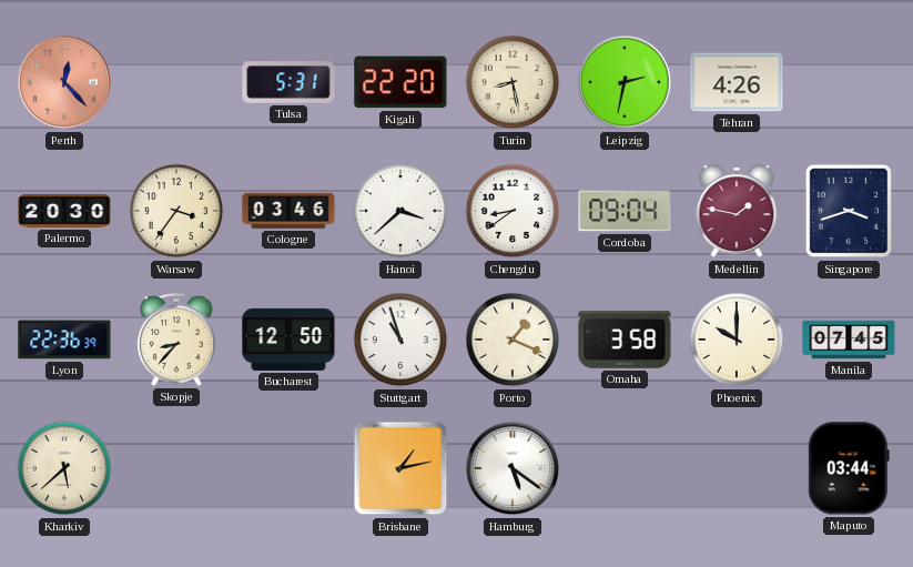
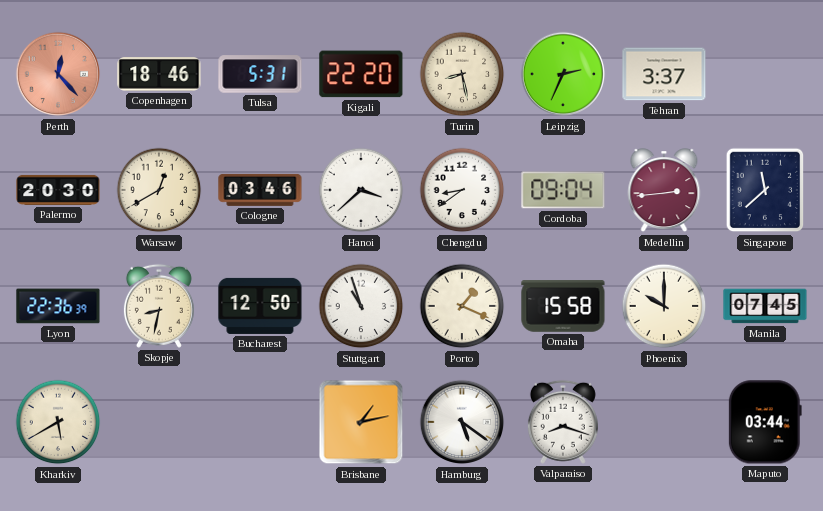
Copenhagen: none -> 18:46
Leipzig: 2:32 -> 2:34
Tehran: 4:26 -> 3:37
Warsaw: 3:36 -> 12:40
Medellin: 1:47 -> 2:44
Singapore: 3:42 -> 11:38
Skopje: 8:37 -> 8:32
Omaha: 3:58 -> 15:58
Kharkiv: 5:38 -> 5:40
Valparaiso: none -> 8:18
